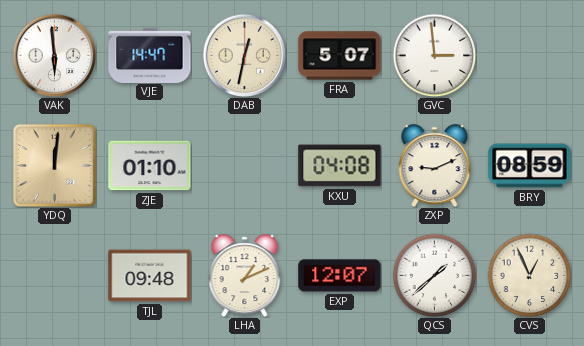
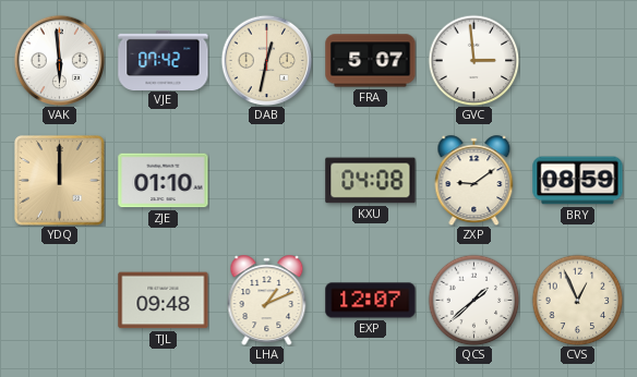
VJE: 14:47 -> 07:42
YDQ: 12:01 -> 12:00
ZXP: 9:11 -> 9:09
